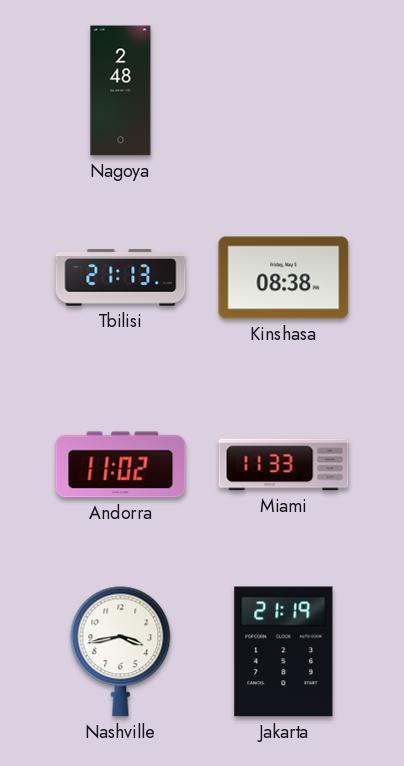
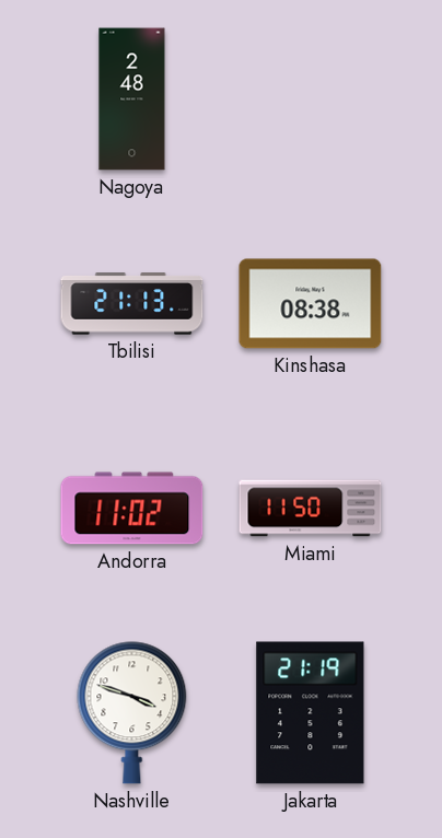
Miami: 11:33 -> 11:50
Nashville: 3:43 -> 3:48
